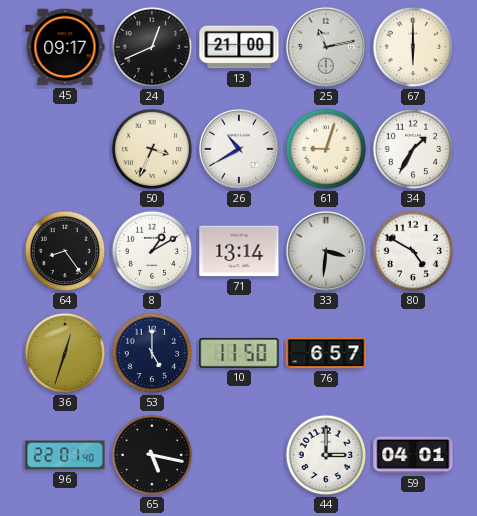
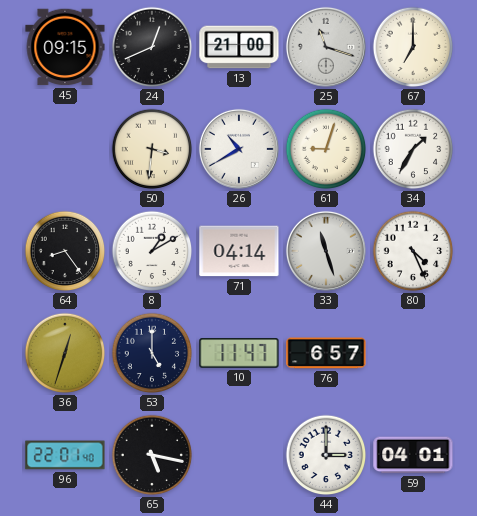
45: 09:17 -> 09:15
25: 11:13 -> 11:18
67: 6:00 -> 7:00
50: 3:34 -> 3:31
71: 13:14 -> 04:14
33: 3:31 -> 11:27
80: 4:50 -> 4:26
10: 11:50 -> 11:47
